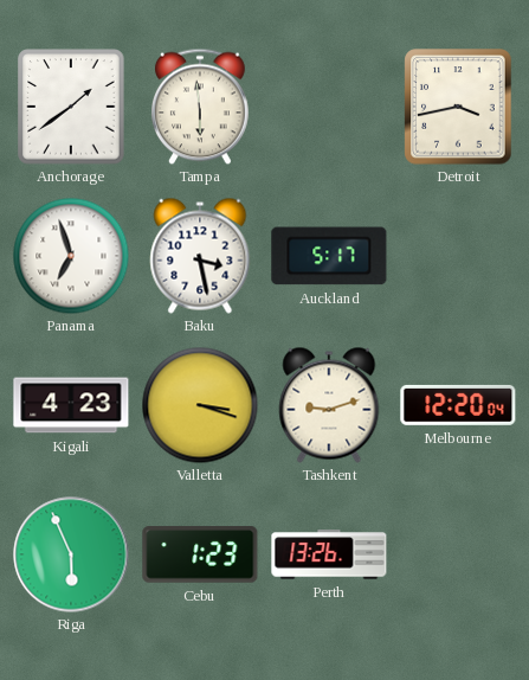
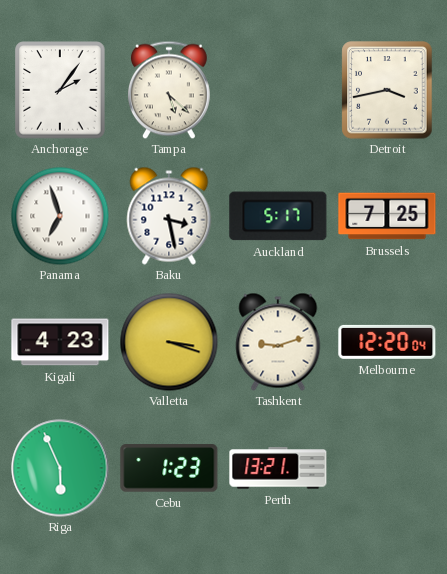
Anchorage: 1:39 -> 2:06
Tampa: 5:59 -> 5:22
Brussels: none -> 7:25
Perth: 13:26 -> 13:21
